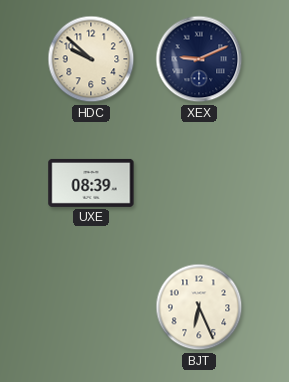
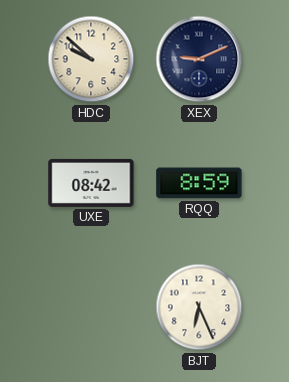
UXE: 08:39 -> 08:42
RQQ: none -> 8:59
